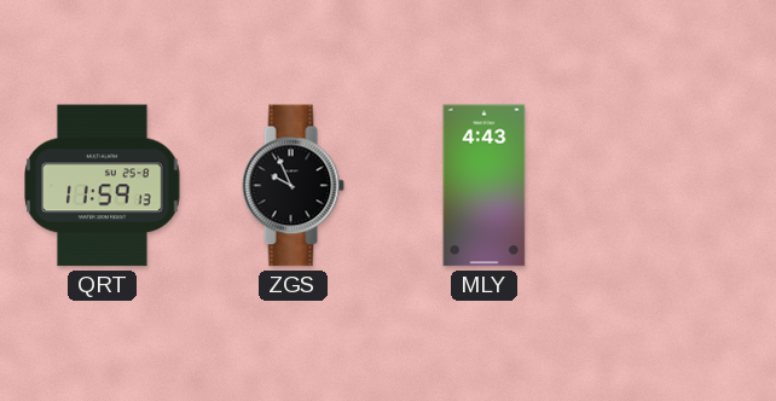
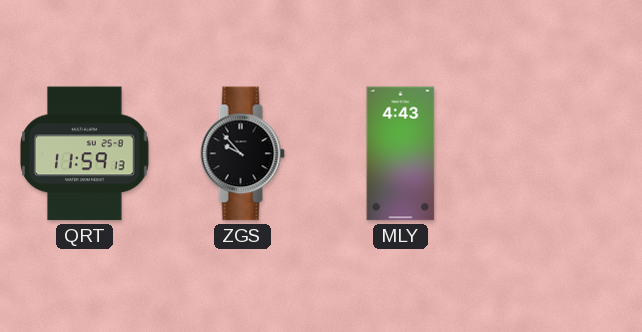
ZGS: 9:56 -> 9:53
